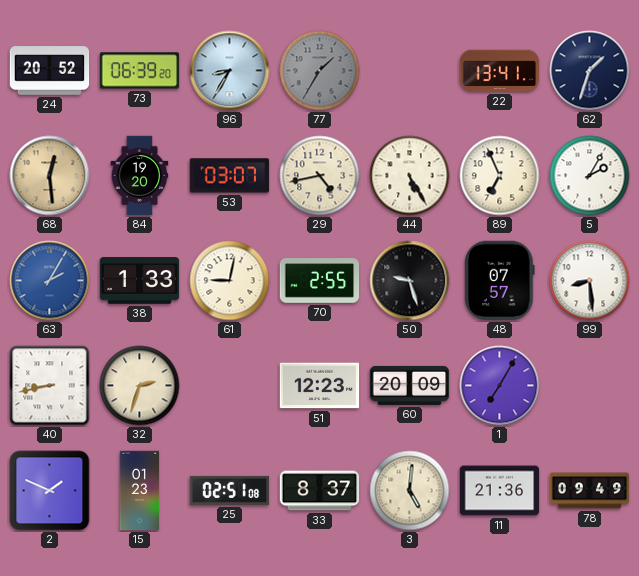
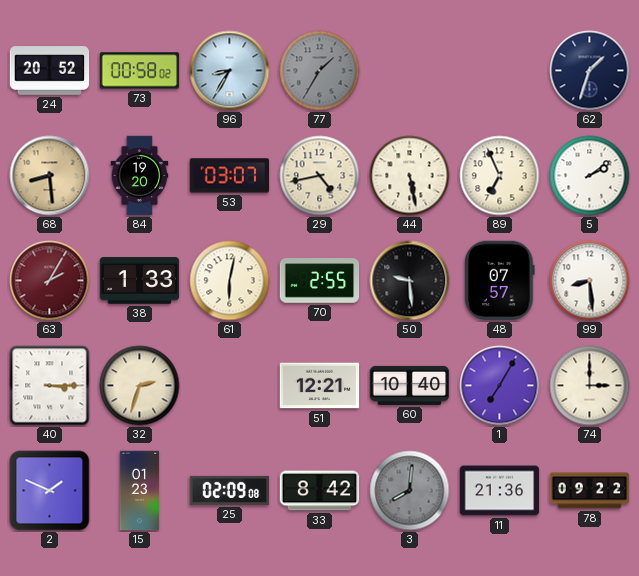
73: 06:39 -> 00:58
22: 13:41 -> none
68: 12:29 -> 8:29
44: 5:25 -> 5:28
5: 2:05 -> 2:09
63 dial: blue -> burgundy
61: 9:02 -> 6:02
50: 9:27 -> 9:29
40: 8:43 -> 3:15
51: 12:23 -> 12:21
60: 20:09 -> 10:40
74: none -> 3:00
25: 02:51 -> 02:09
33: 8:37 -> 8:42
3: 5:01 -> 8:01
3 dial: cream -> grey
78: 09:49 -> 09:22
